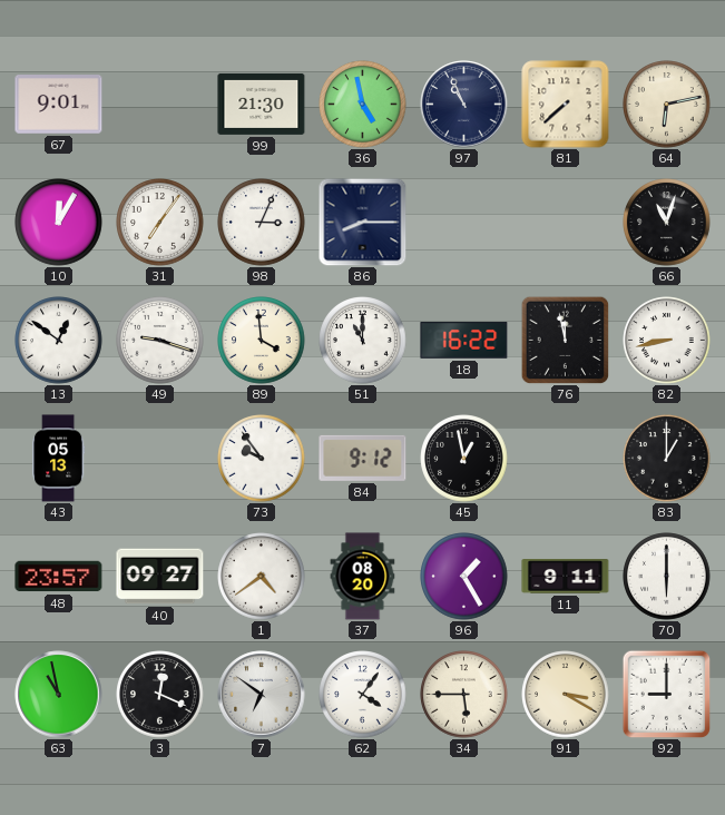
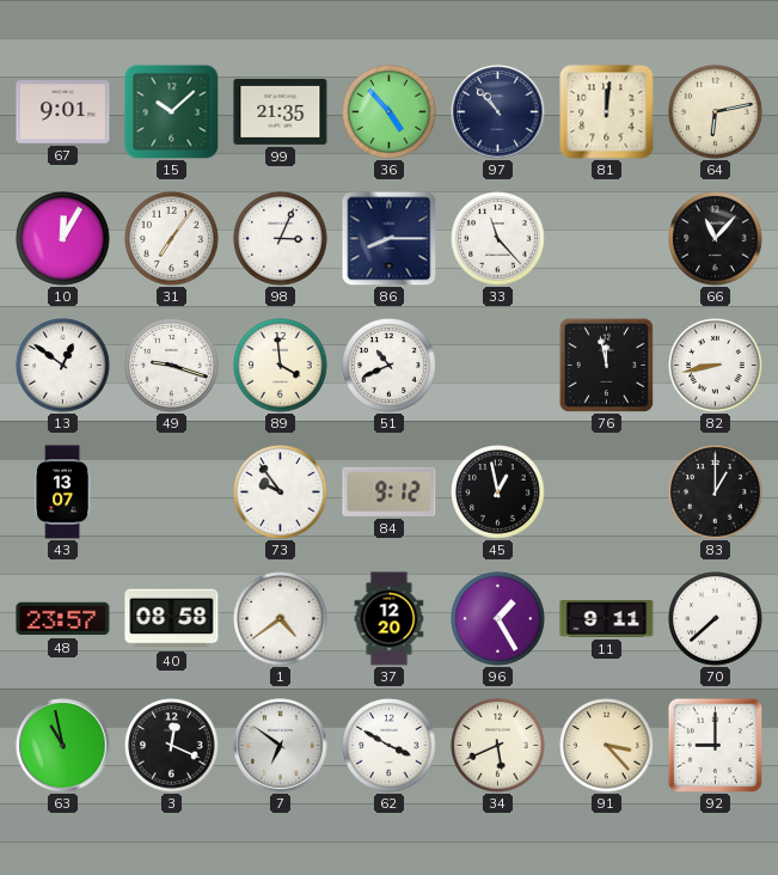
15: none -> 10:08
99: 21:30 -> 21:35
36: 4:58 -> 4:53
97: 10:56 -> 10:53
81: 7:38 -> 12:01
33: none -> 11:23
66: 11:03 -> 11:07
51: 11:00 -> 10:41
18: 16:22 -> none
43: 05:13 -> 13:07
40: 09:27 -> 08:58
37: 08:20 -> 12:20
70: 6:00 -> 7:38
62: 4:06 -> 3:50
34: 5:45 -> 5:41
91: 3:20 -> 3:23
